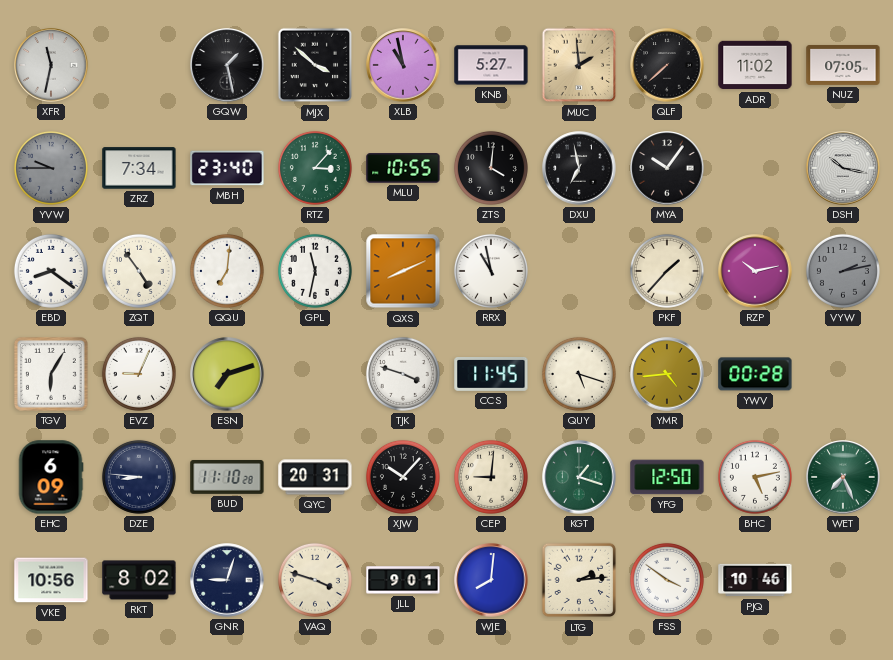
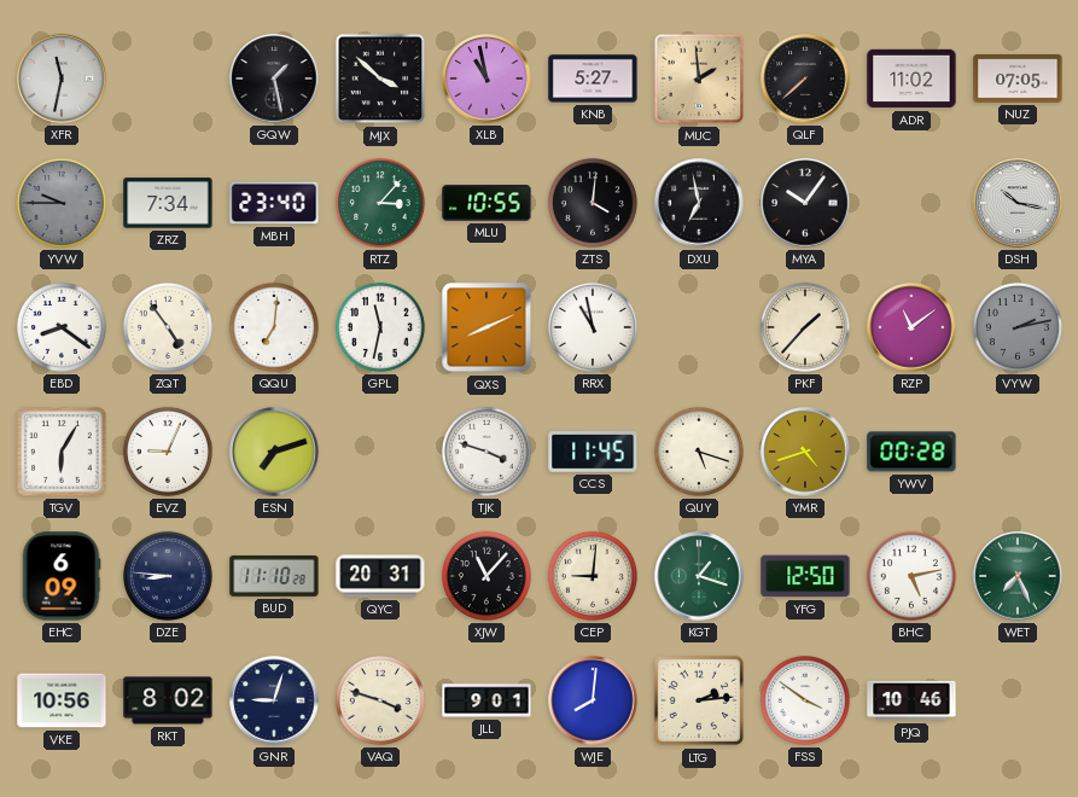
RZP: 10:13 -> 11:09
YMR: 4:44 -> 4:42
XJW: 10:07 -> 11:07
